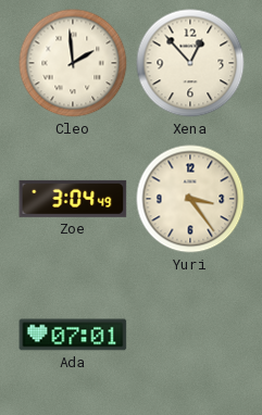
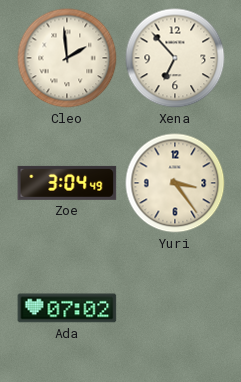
Xena: 12:53 -> 6:53
Ada: 07:01 -> 07:02
